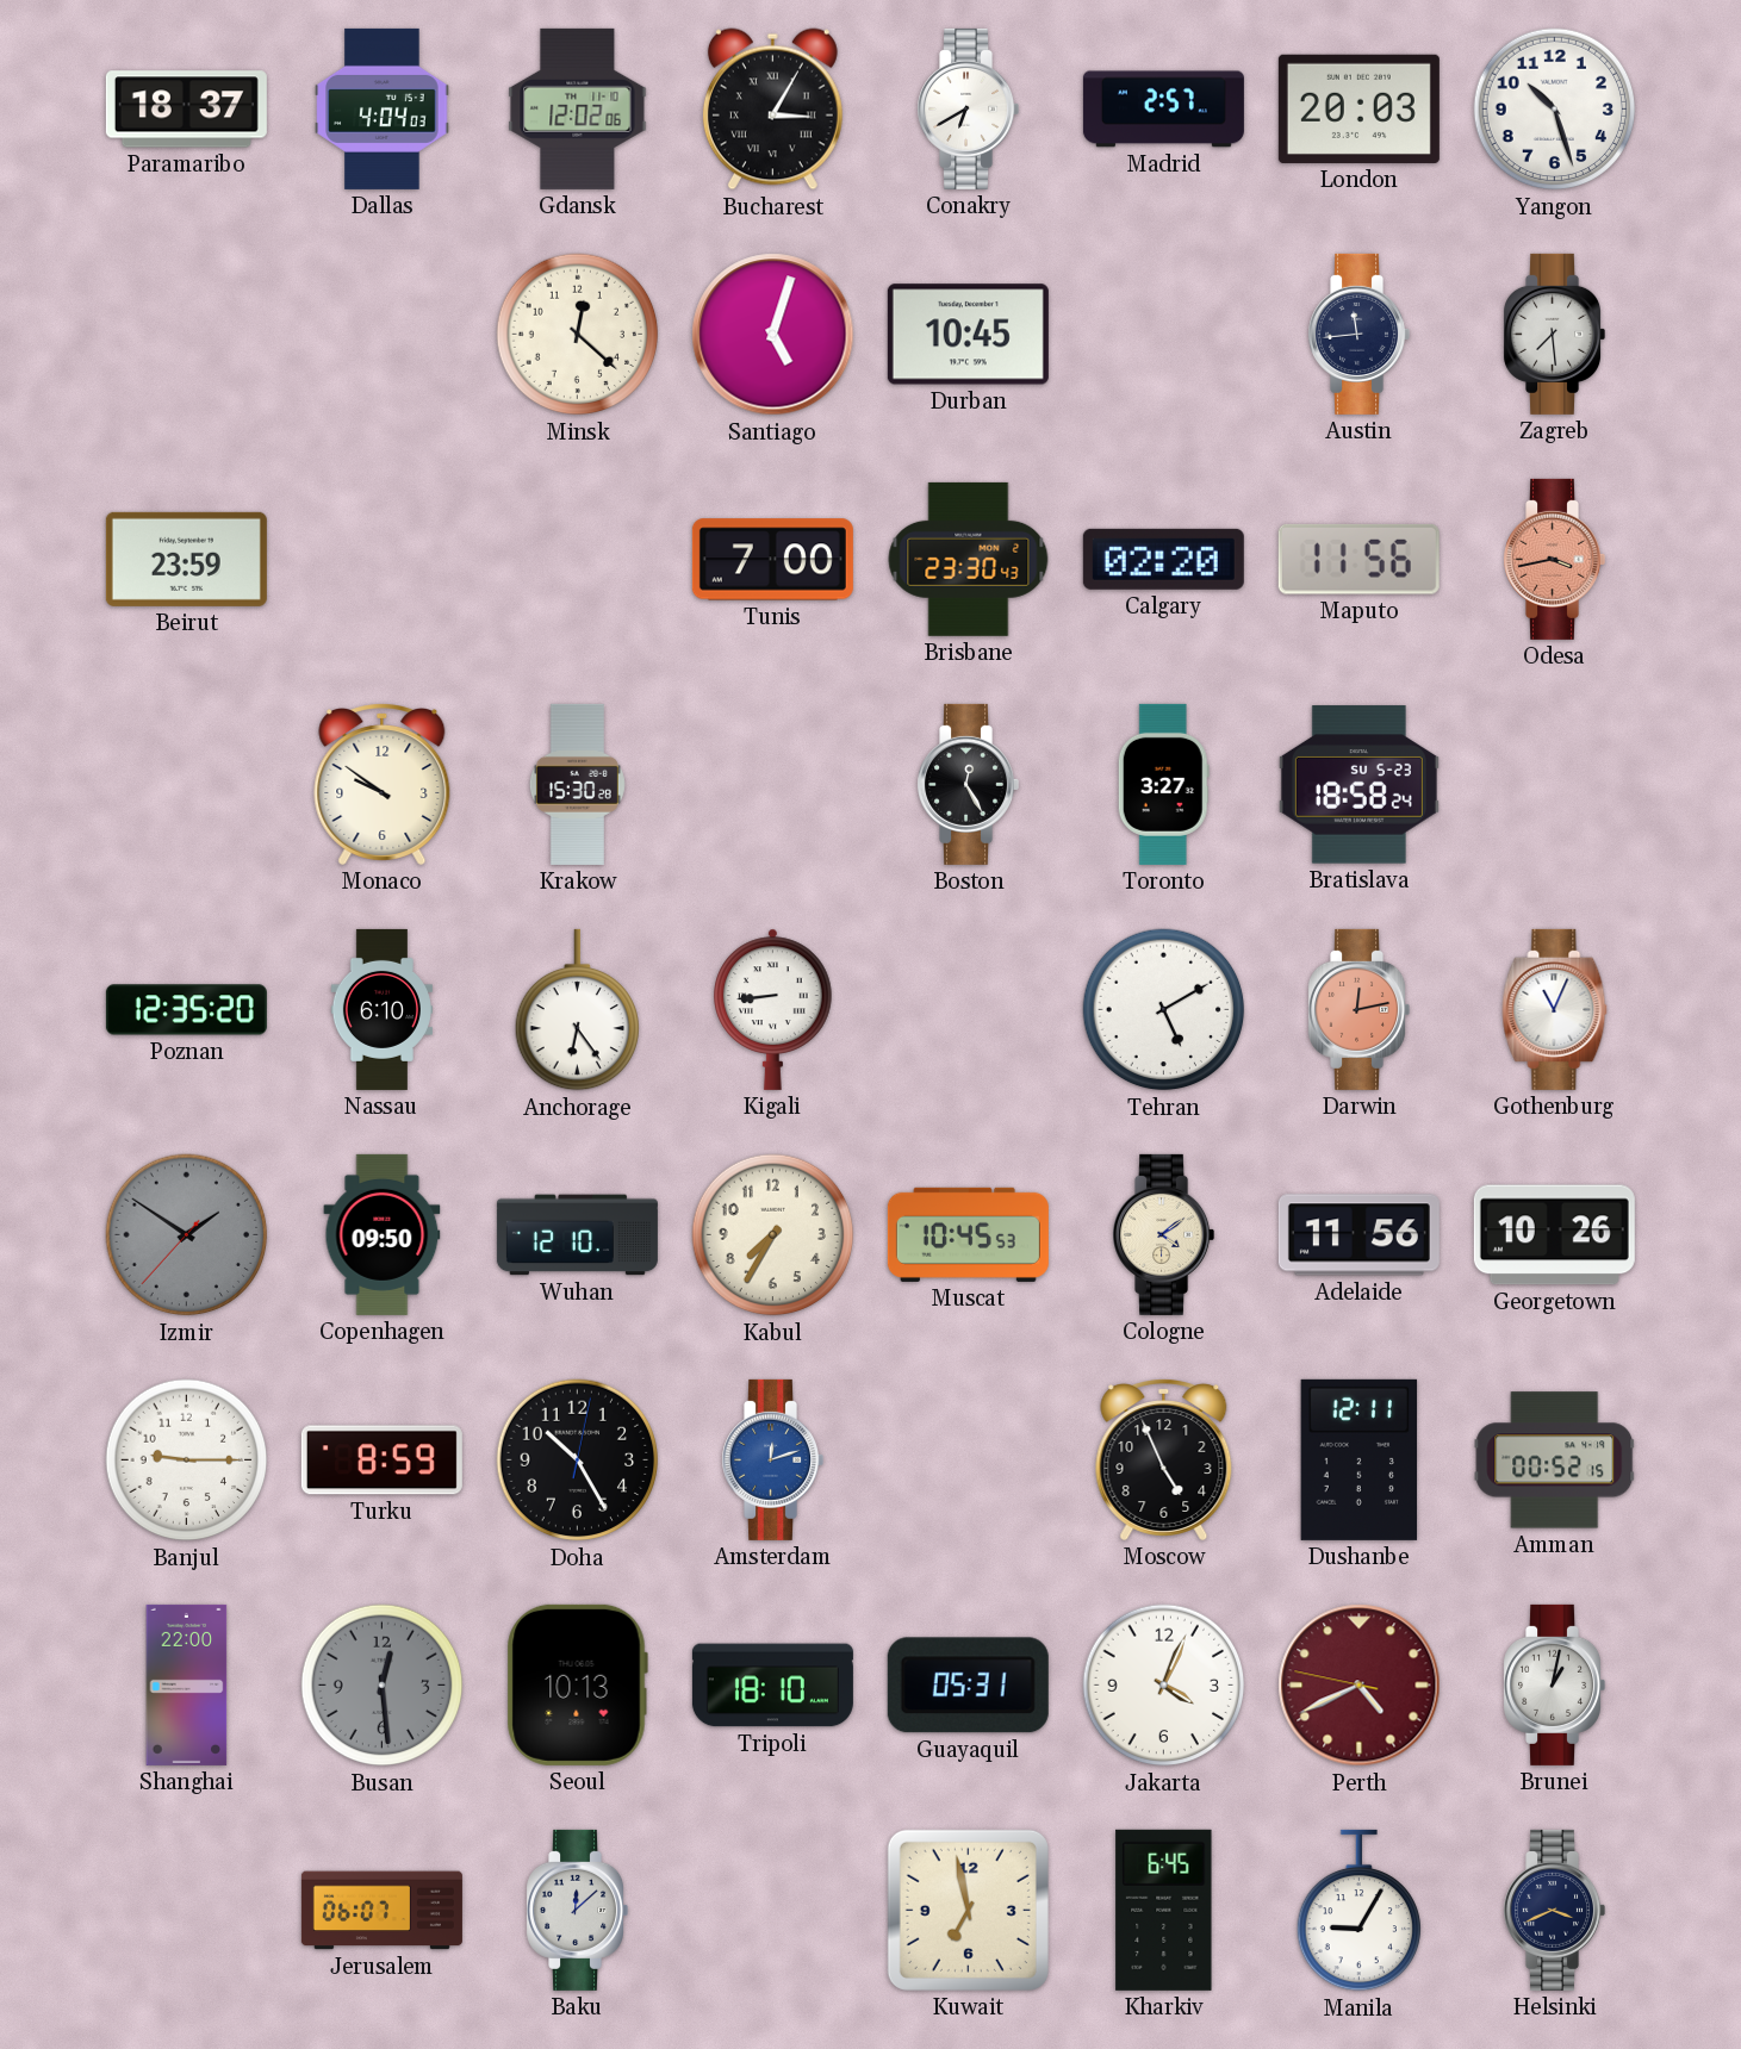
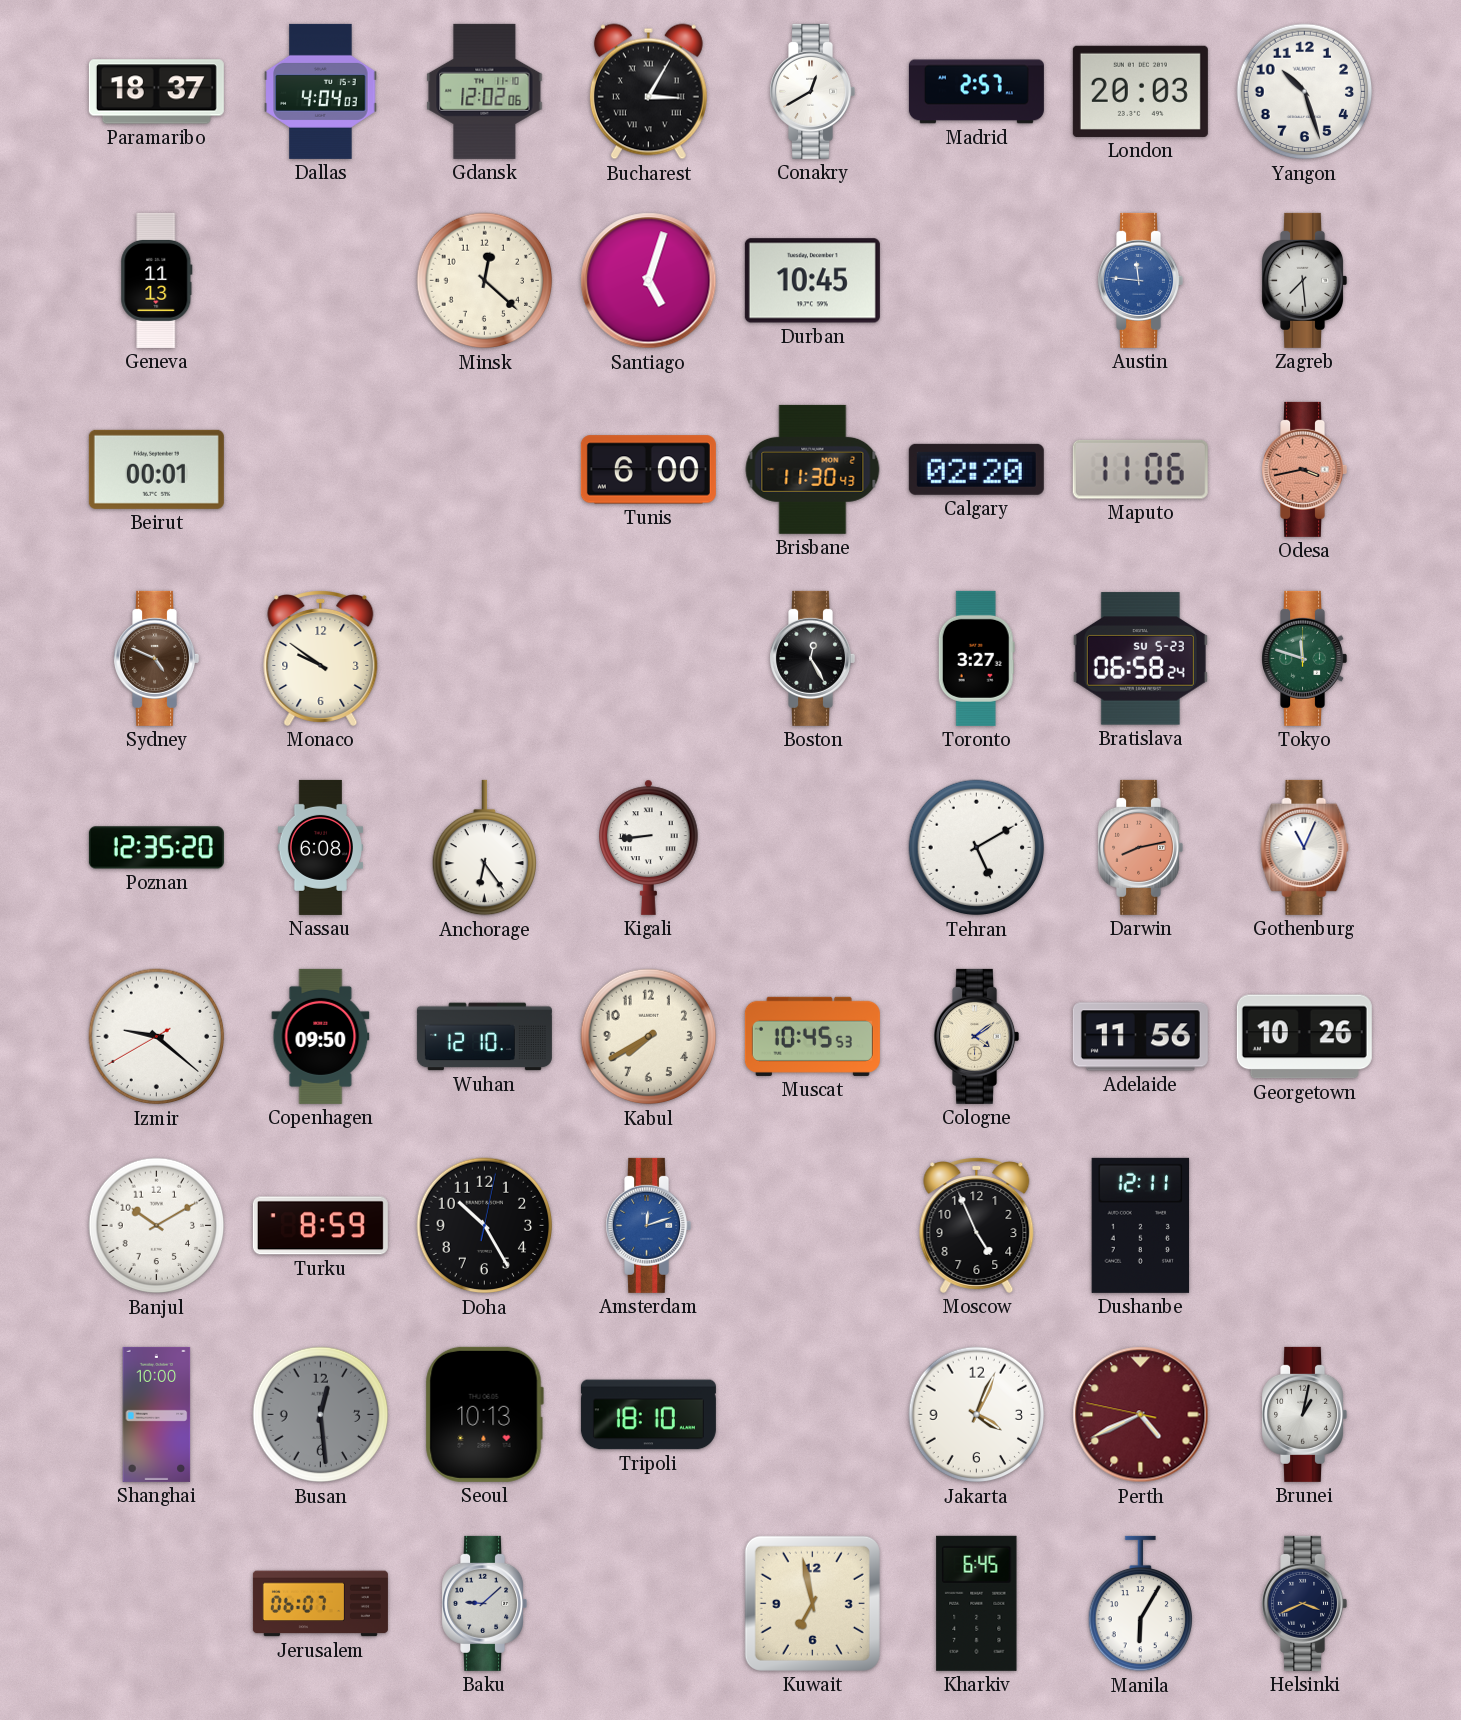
Conakry: 6:40 -> 12:40
Geneva: none -> 11:13
Austin: 11:44 -> 11:46
Austin dial: navy -> blue
Beirut: 23:59 -> 00:01
Tunis: 7:00 -> 6:00
Brisbane: 23:30 -> 11:30
Maputo: 11:56 -> 11:06
Sydney: none -> 4:49
Krakow: 15:30 -> none
Bratislava: 18:58 -> 06:58
Tokyo: none -> 11:48
Nassau: 6:10 -> 6:08
Darwin: 12:13 -> 8:13
Izmir: 1:50 -> 9:21
Izmir dial: grey -> white
Kabul: 7:35 -> 7:40
Banjul: 9:15 -> 10:10
Amman: 00:52 -> none
Shanghai: 22:00 -> 10:00
Guayaquil: 05:31 -> none
Baku: 12:08 -> 9:08
Manila: 9:05 -> 6:05
